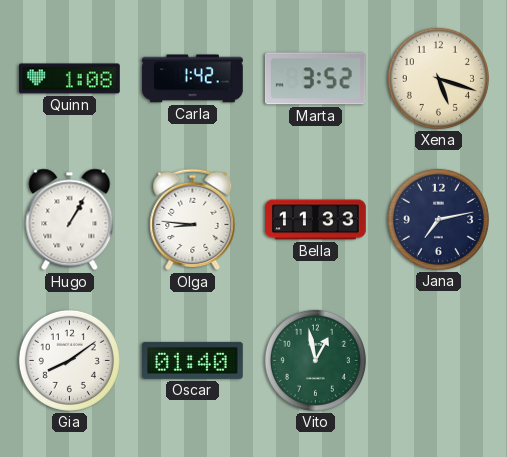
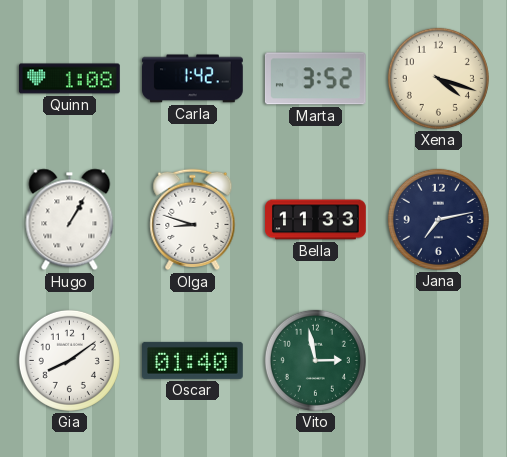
Xena: 5:18 -> 4:18
Olga: 8:46 -> 8:48
Vito: 12:58 -> 2:58
